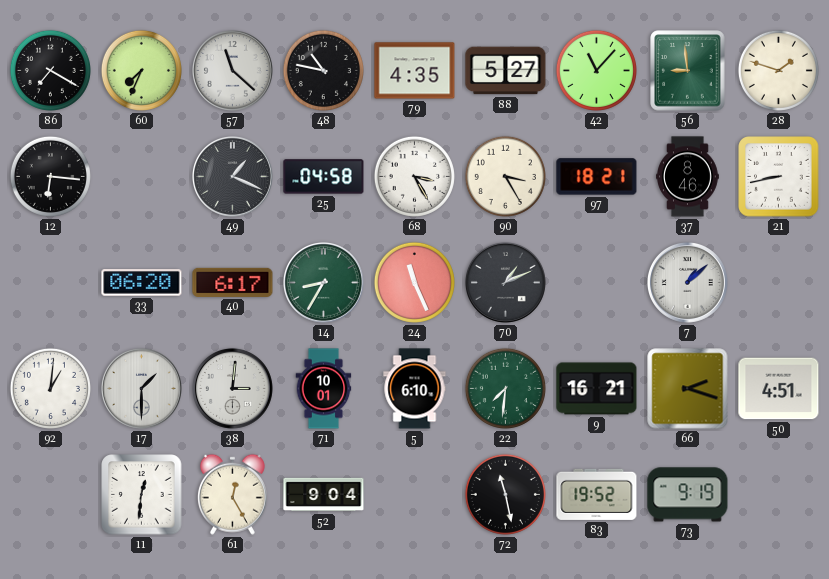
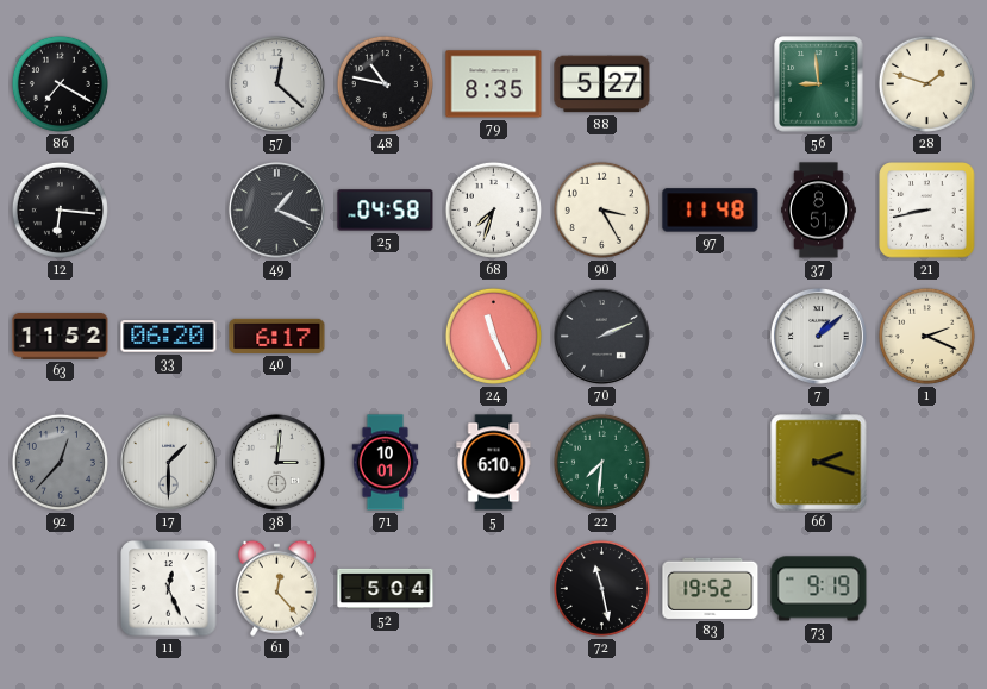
60: 7:34 -> none
57: 11:22 -> 12:22
79: 4:35 -> 8:35
42: 11:07 -> none
68: 3:25 -> 7:33
97: 18:21 -> 11:48
37: 8:46 -> 8:51
63: none -> 11:52
14: 8:35 -> none
70: 1:11 -> 2:11
1: none -> 2:19
92: 1:01 -> 12:37
92 dial: white -> grey
9: 16:21 -> none
50: 4:51 -> none
11: 12:31 -> 12:26
61: 12:25 -> 12:23
52: 9:04 -> 5:04
